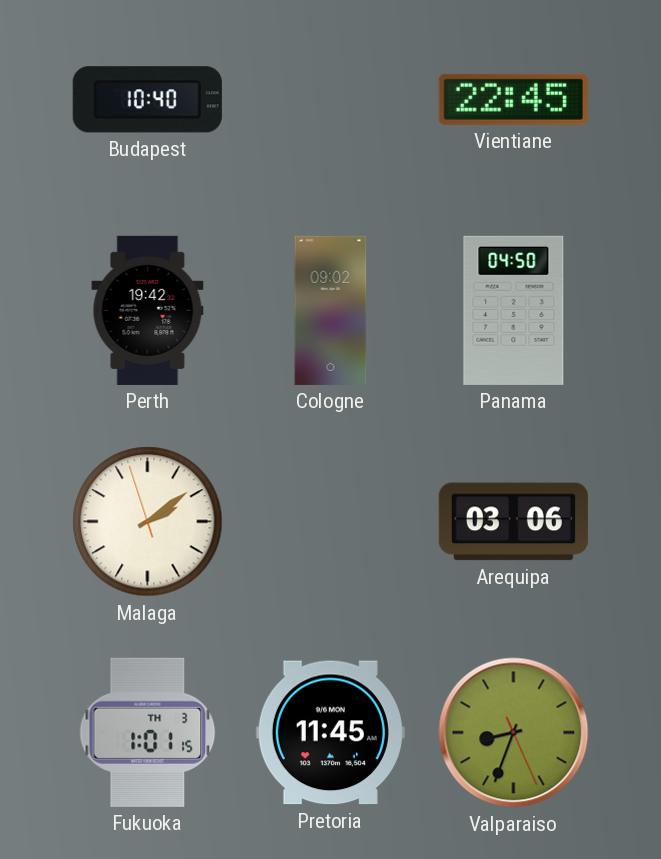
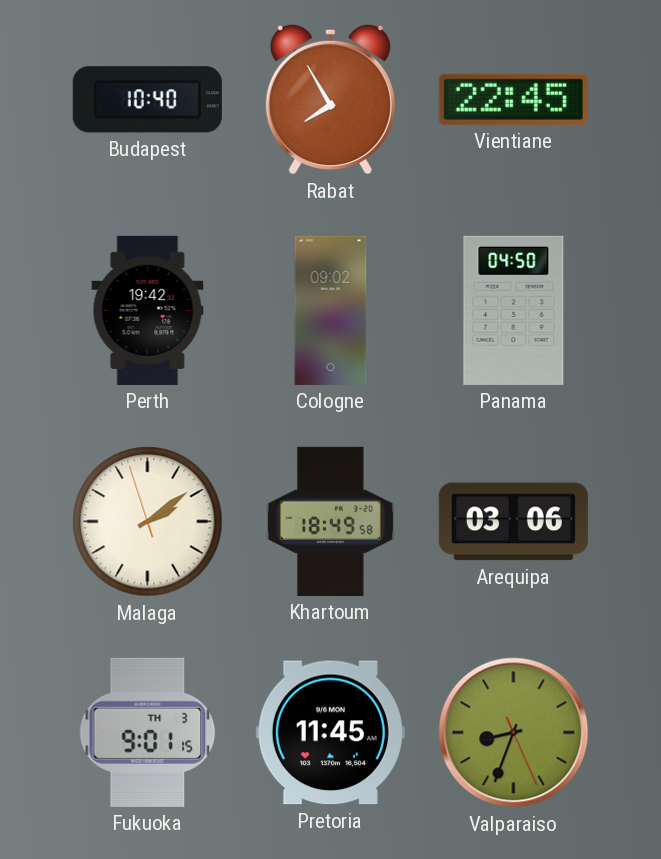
Rabat: none -> 7:55
Khartoum: none -> 18:49
Fukuoka: 1:01 -> 9:01
